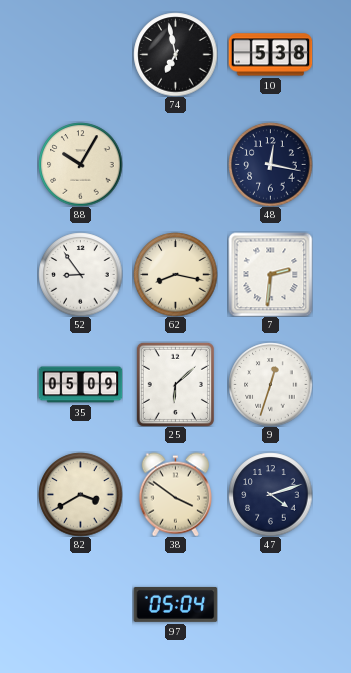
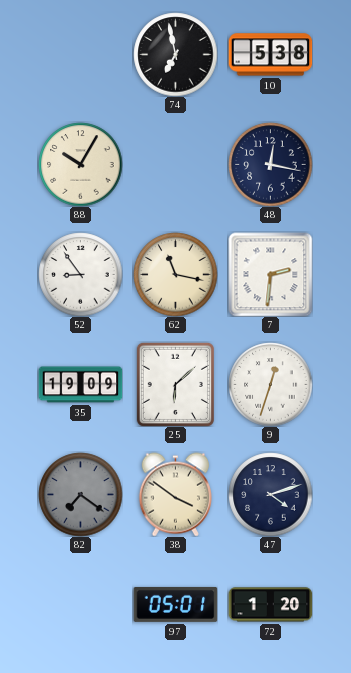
62: 8:17 -> 11:17
35: 05:09 -> 19:09
82: 3:40 -> 7:21
82 dial: cream -> grey
97: 05:04 -> 05:01
72: none -> 1:20
